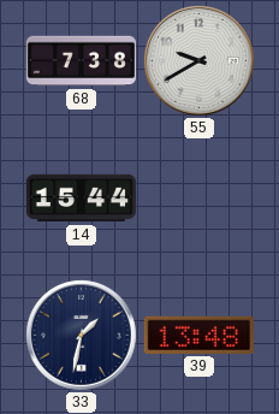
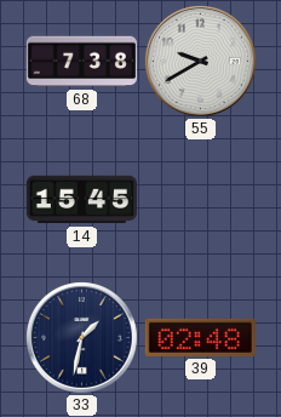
14: 15:44 -> 15:45
39: 13:48 -> 02:48
